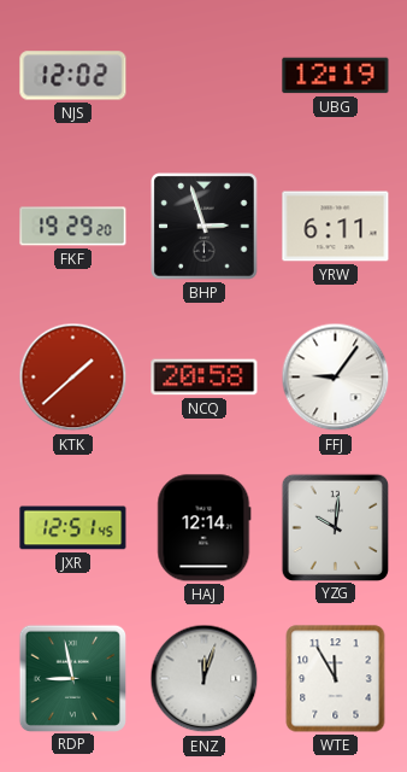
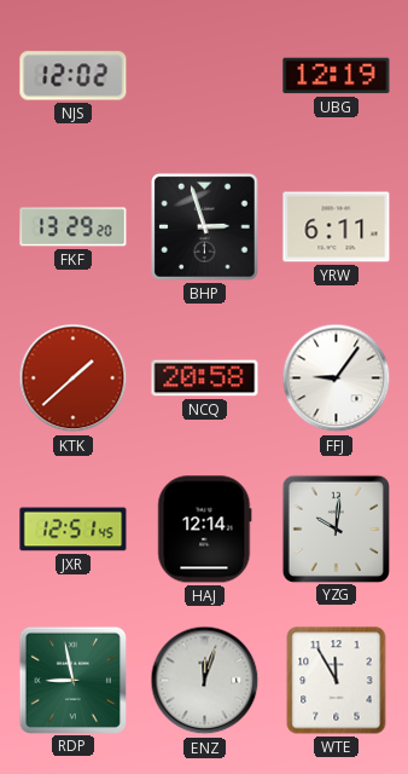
FKF: 19:29 -> 13:29
